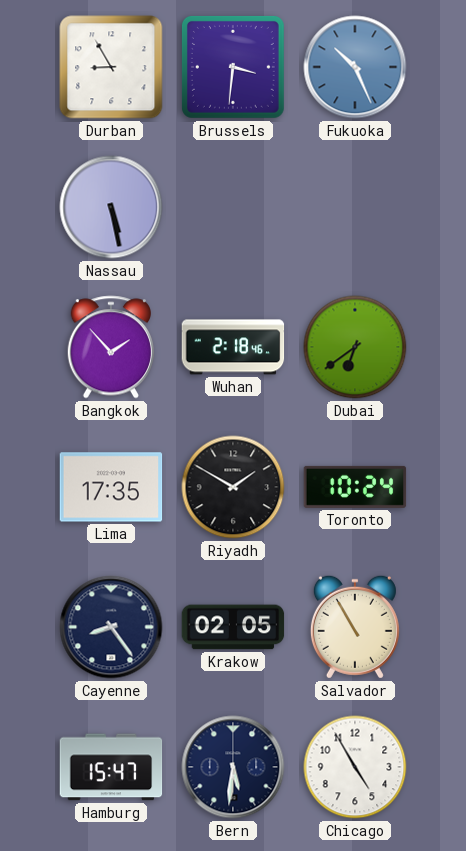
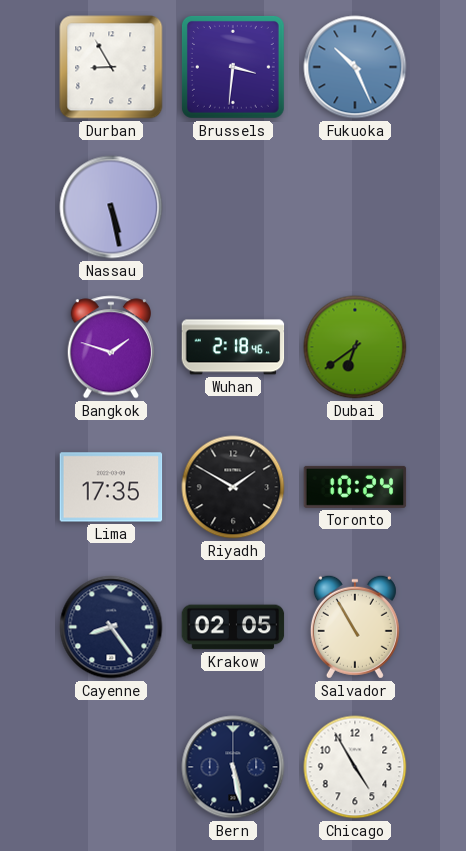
Bangkok: 1:53 -> 1:48
Hamburg: 15:47 -> none
Bern: 5:31 -> 5:28
